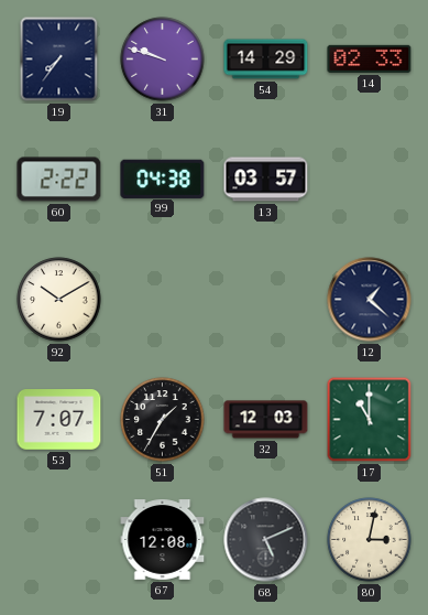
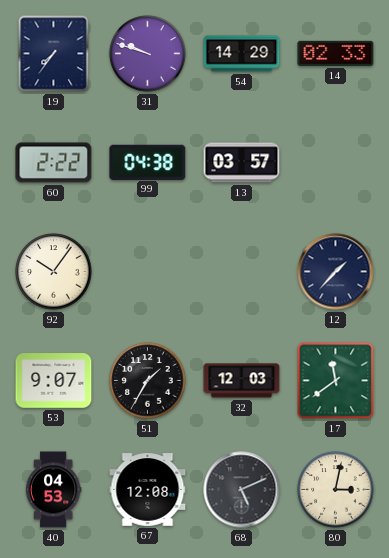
92: 10:10 -> 10:06
12: 1:22 -> 1:37
53: 7:07 -> 9:07
17: 11:00 -> 11:39
40: none -> 04:53
